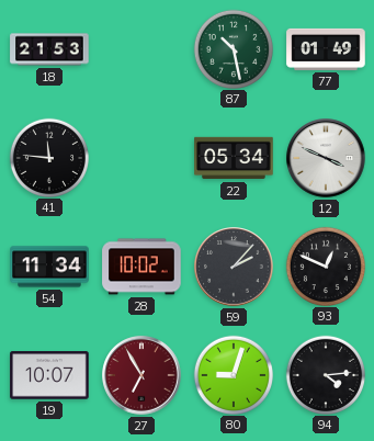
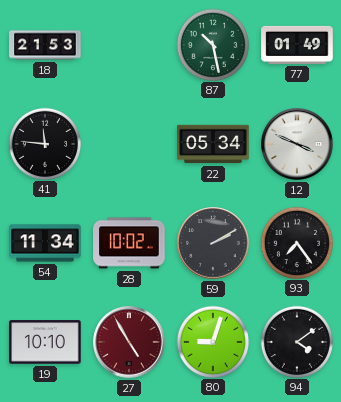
59: 2:07 -> 2:10
93: 12:49 -> 7:24
19: 10:07 -> 10:10
27: 6:55 -> 4:55
94: 4:14 -> 4:09
